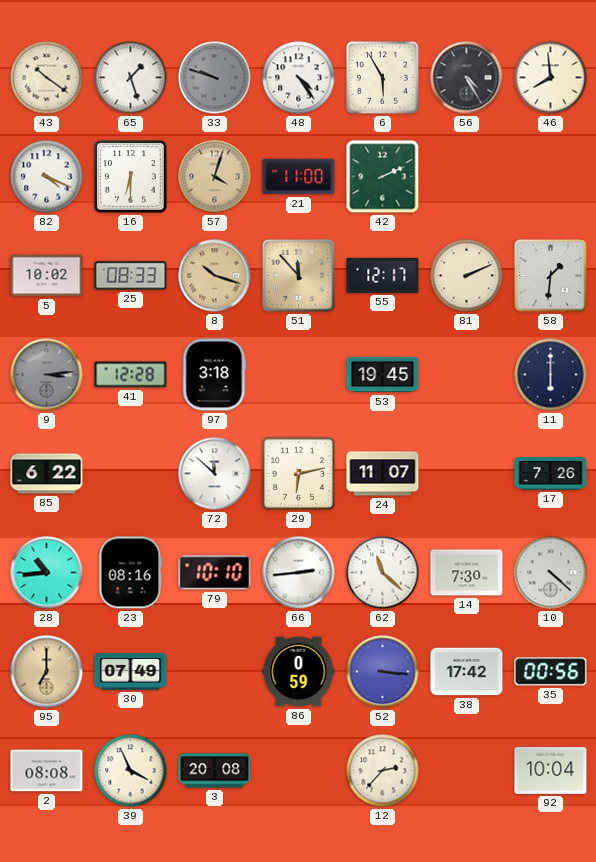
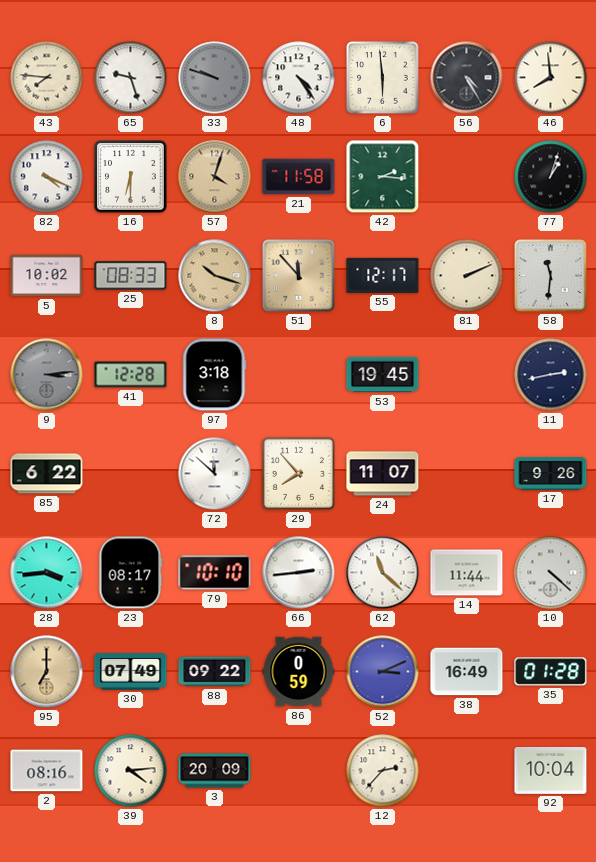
43: 10:21 -> 7:46
65: 1:27 -> 9:27
6: 5:55 -> 5:59
21: 11:00 -> 11:58
42: 2:11 -> 2:16
77: none -> 1:03
58: 1:31 -> 11:31
11: 6:00 -> 2:43
29: 6:13 -> 7:53
17: 7:26 -> 9:26
28: 10:44 -> 3:44
23: 08:16 -> 08:17
14: 7:30 -> 11:44
88: none -> 09:22
52: 3:16 -> 3:11
38: 17:42 -> 16:49
35: 00:56 -> 01:28
2: 08:08 -> 08:16
39: 3:56 -> 4:14
3: 20:08 -> 20:09
